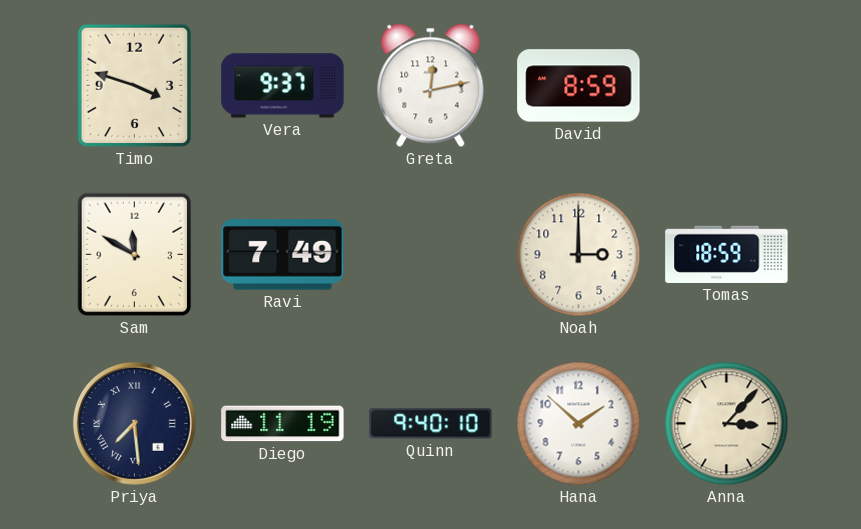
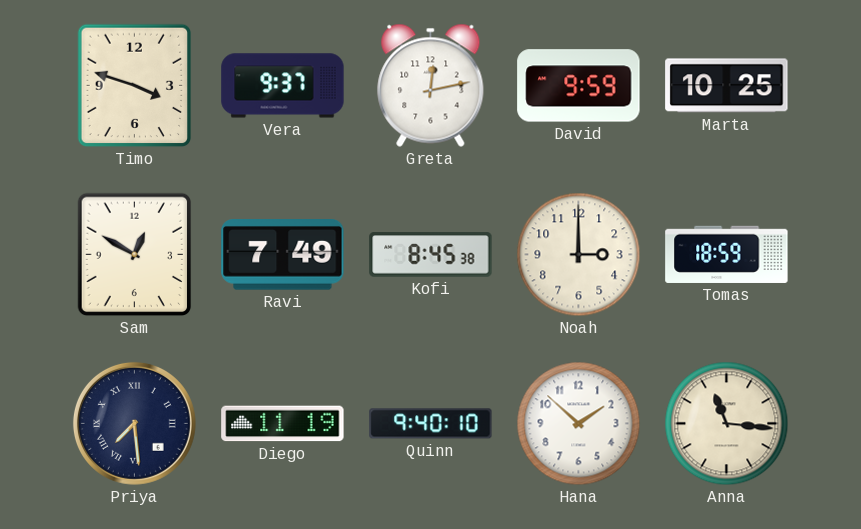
David: 8:59 -> 9:59
Marta: none -> 10:25
Sam: 11:50 -> 12:50
Kofi: none -> 8:45
Anna: 3:07 -> 11:16
